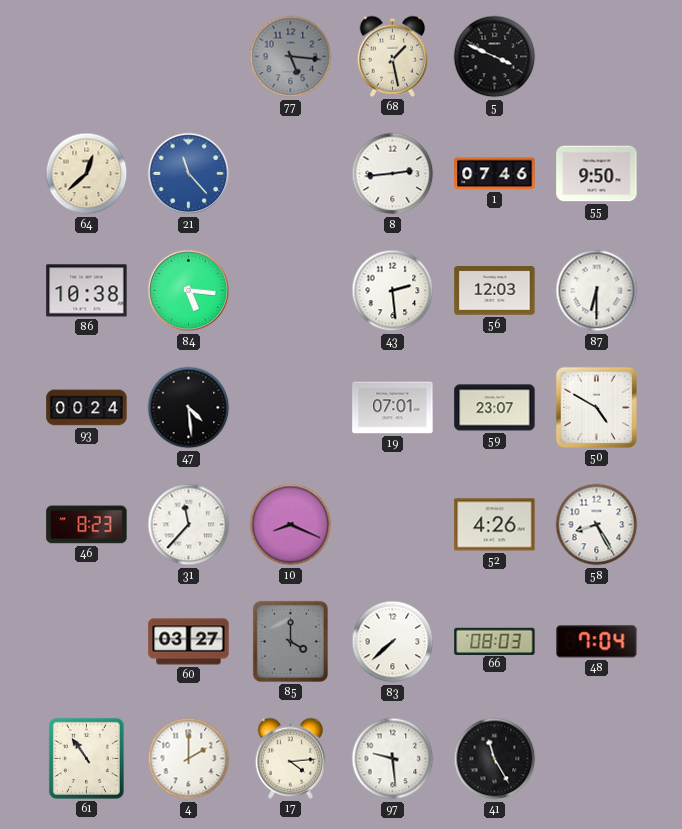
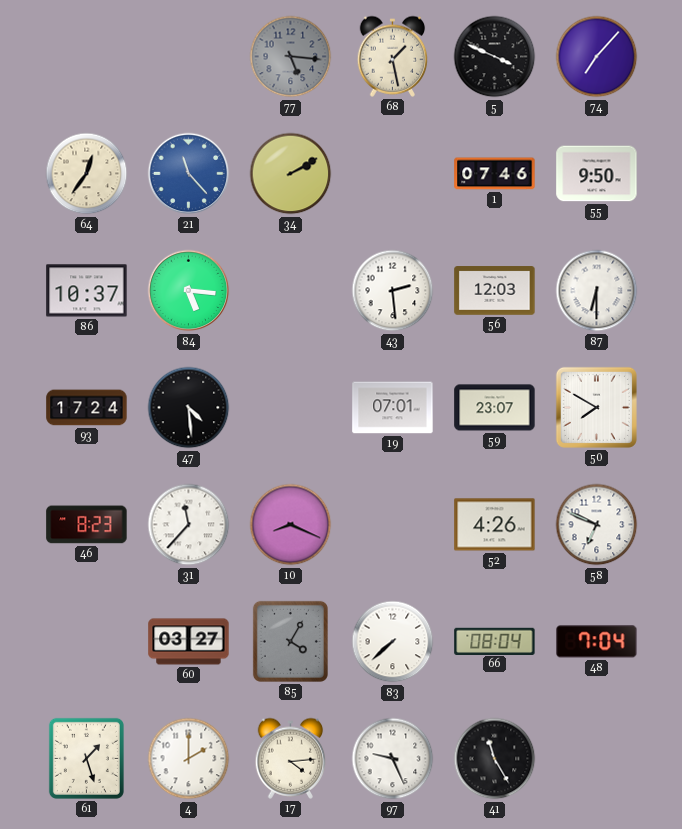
74: none -> 7:07
64: 12:38 -> 12:36
34: none -> 2:10
8: 2:44 -> none
86: 10:38 -> 10:37
93: 00:24 -> 17:24
50: 4:50 -> 7:50
58: 8:25 -> 6:49
85: 4:00 -> 4:05
66: 08:03 -> 08:04
61: 10:54 -> 1:27
97: 9:29 -> 9:26
